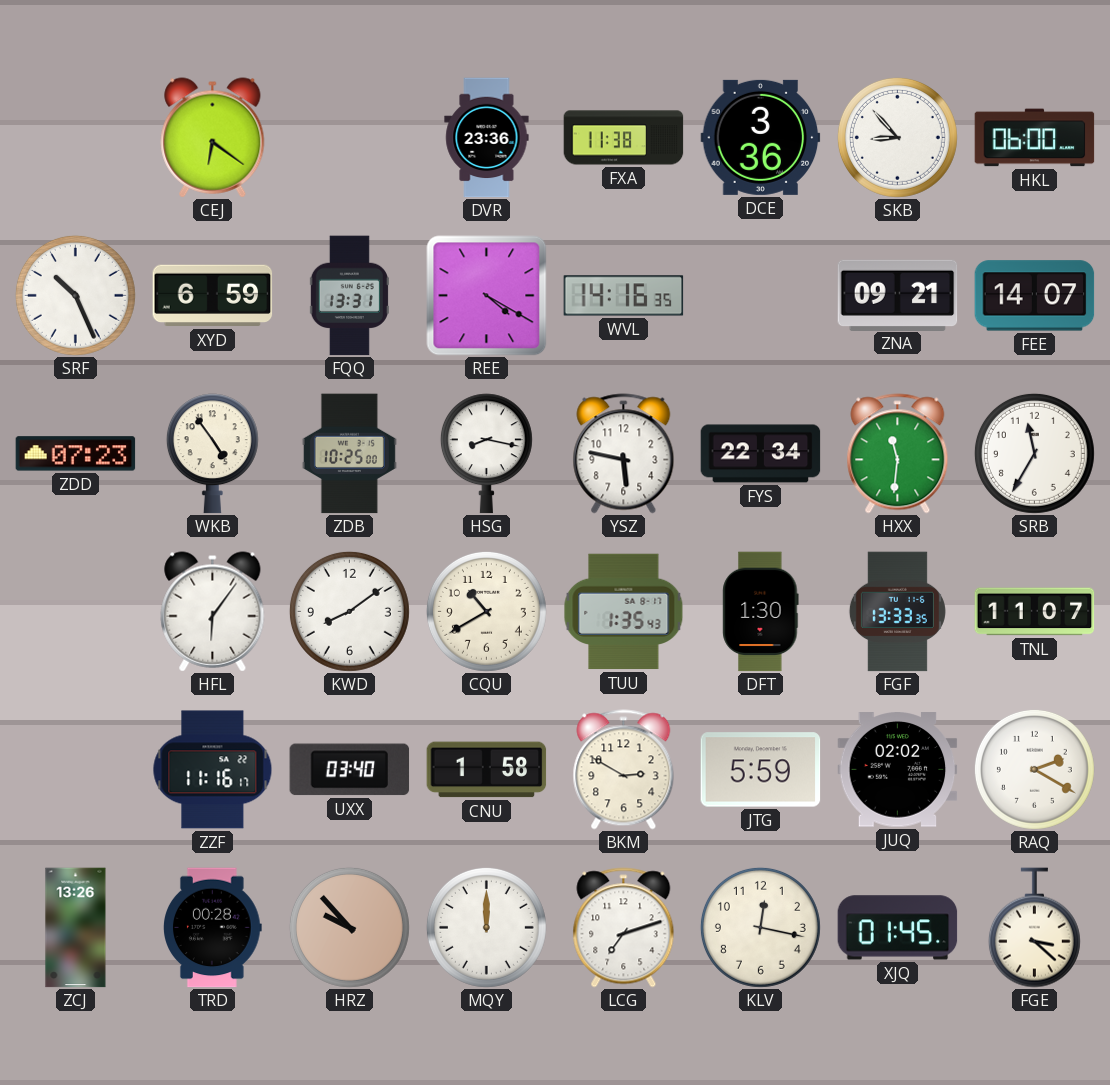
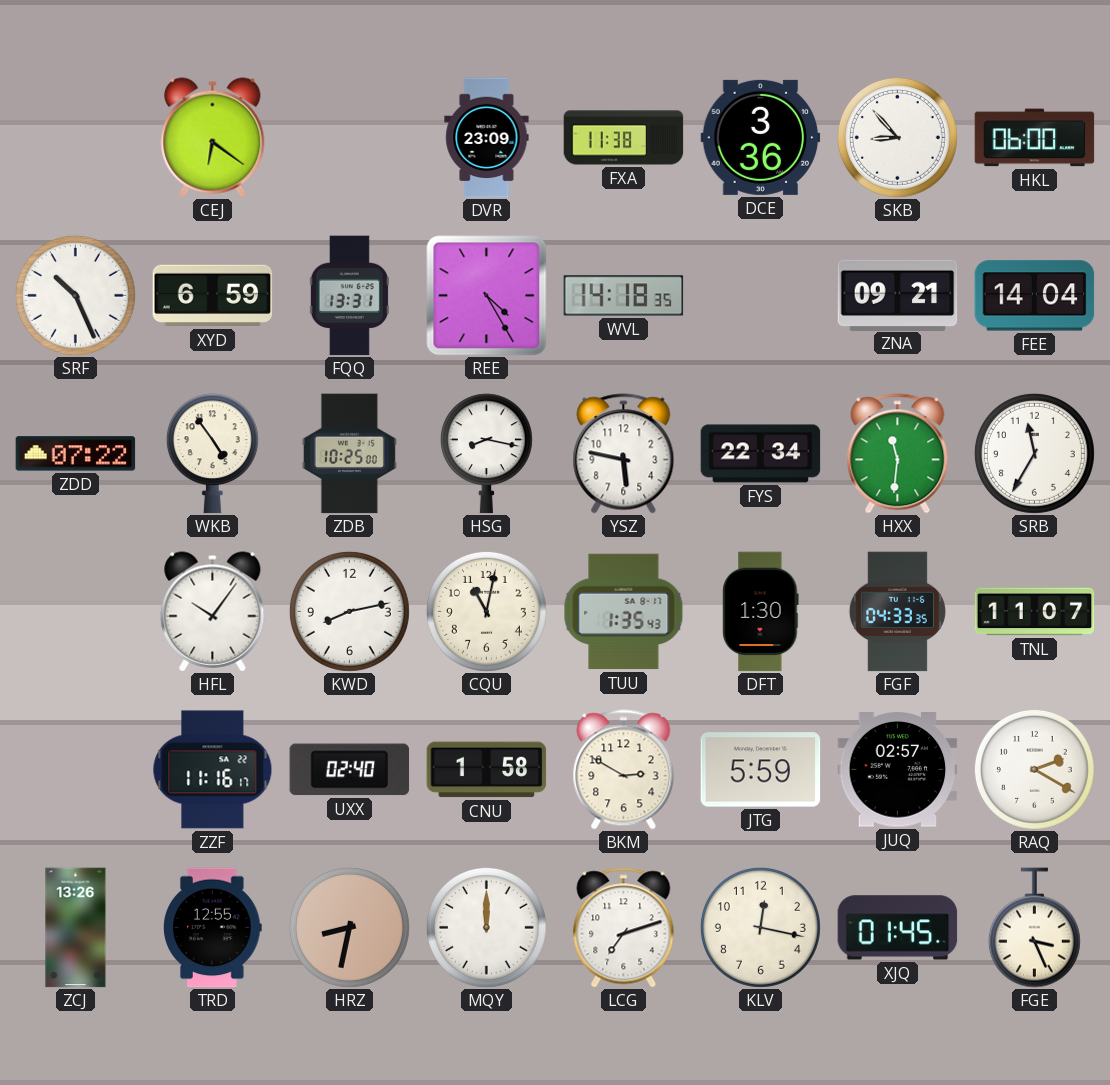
DVR: 23:36 -> 23:09
REE: 4:20 -> 4:25
WVL: 14:16 -> 14:18
FEE: 14:07 -> 14:04
ZDD: 07:23 -> 07:22
HFL: 6:06 -> 10:06
KWD: 8:09 -> 8:13
CQU: 10:40 -> 11:02
FGF: 13:33 -> 04:33
UXX: 03:40 -> 02:40
JUQ: 02:02 -> 02:57
TRD: 00:28 -> 12:55
HRZ: 9:53 -> 8:32
FGE: 3:22 -> 3:26
